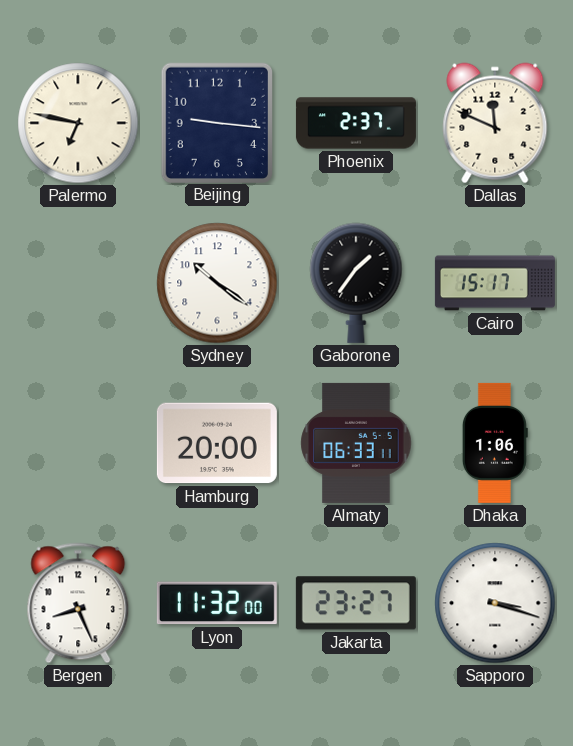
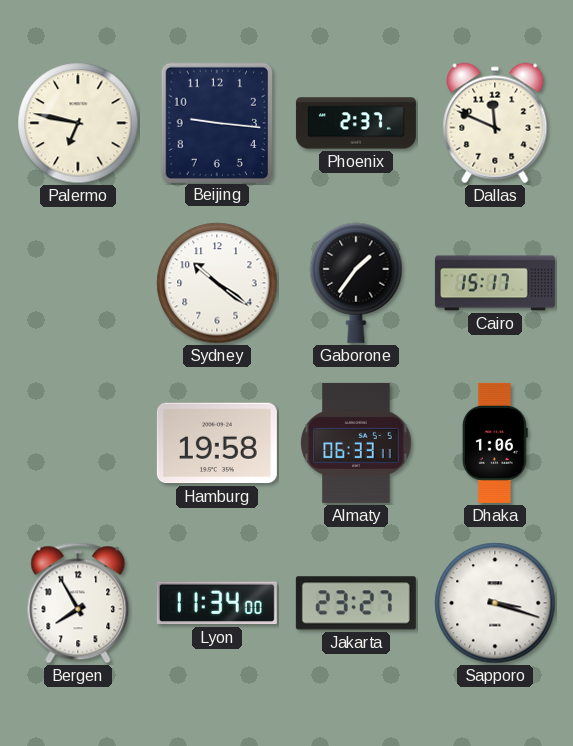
Hamburg: 20:00 -> 19:58
Bergen: 8:26 -> 7:55
Lyon: 11:32 -> 11:34
